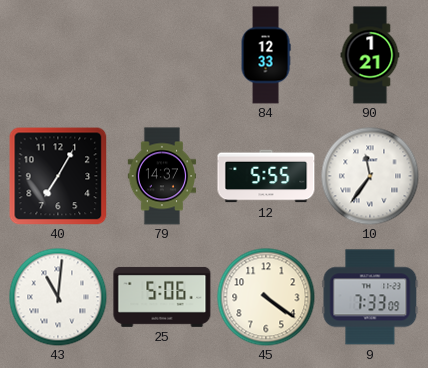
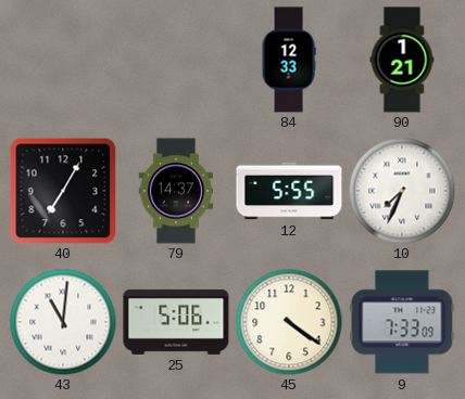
10: 11:36 -> 7:34
